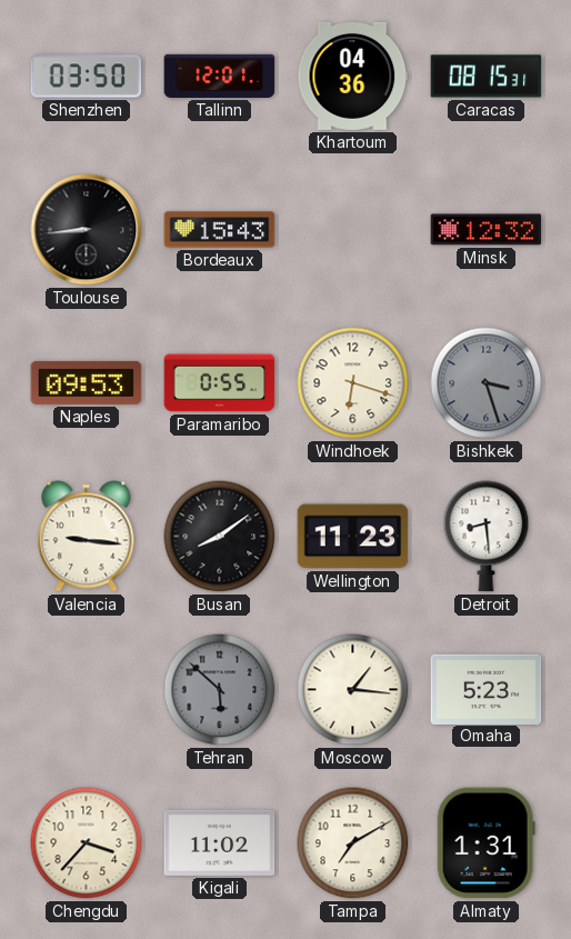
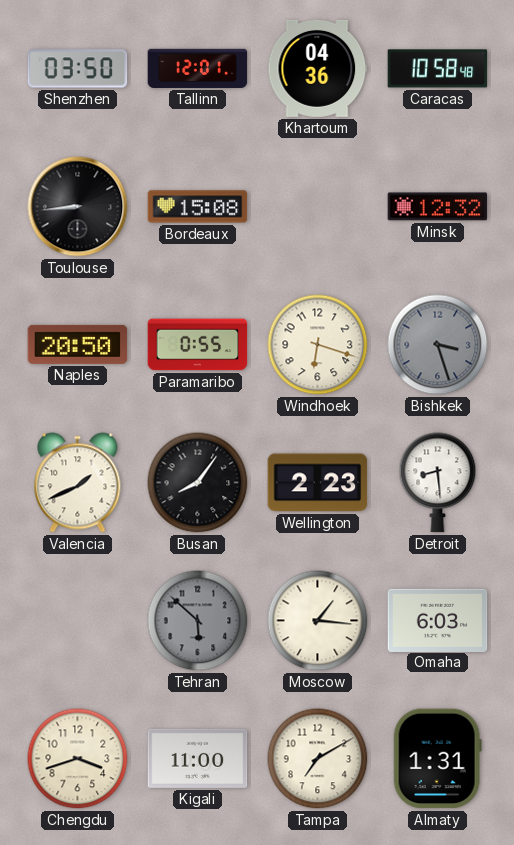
Caracas: 08:15 -> 10:58
Bordeaux: 15:43 -> 15:08
Naples: 09:53 -> 20:50
Valencia: 9:16 -> 1:41
Busan: 8:09 -> 8:06
Wellington: 11:23 -> 2:23
Omaha: 5:23 -> 6:03
Chengdu: 3:37 -> 3:42
Kigali: 11:02 -> 11:00
